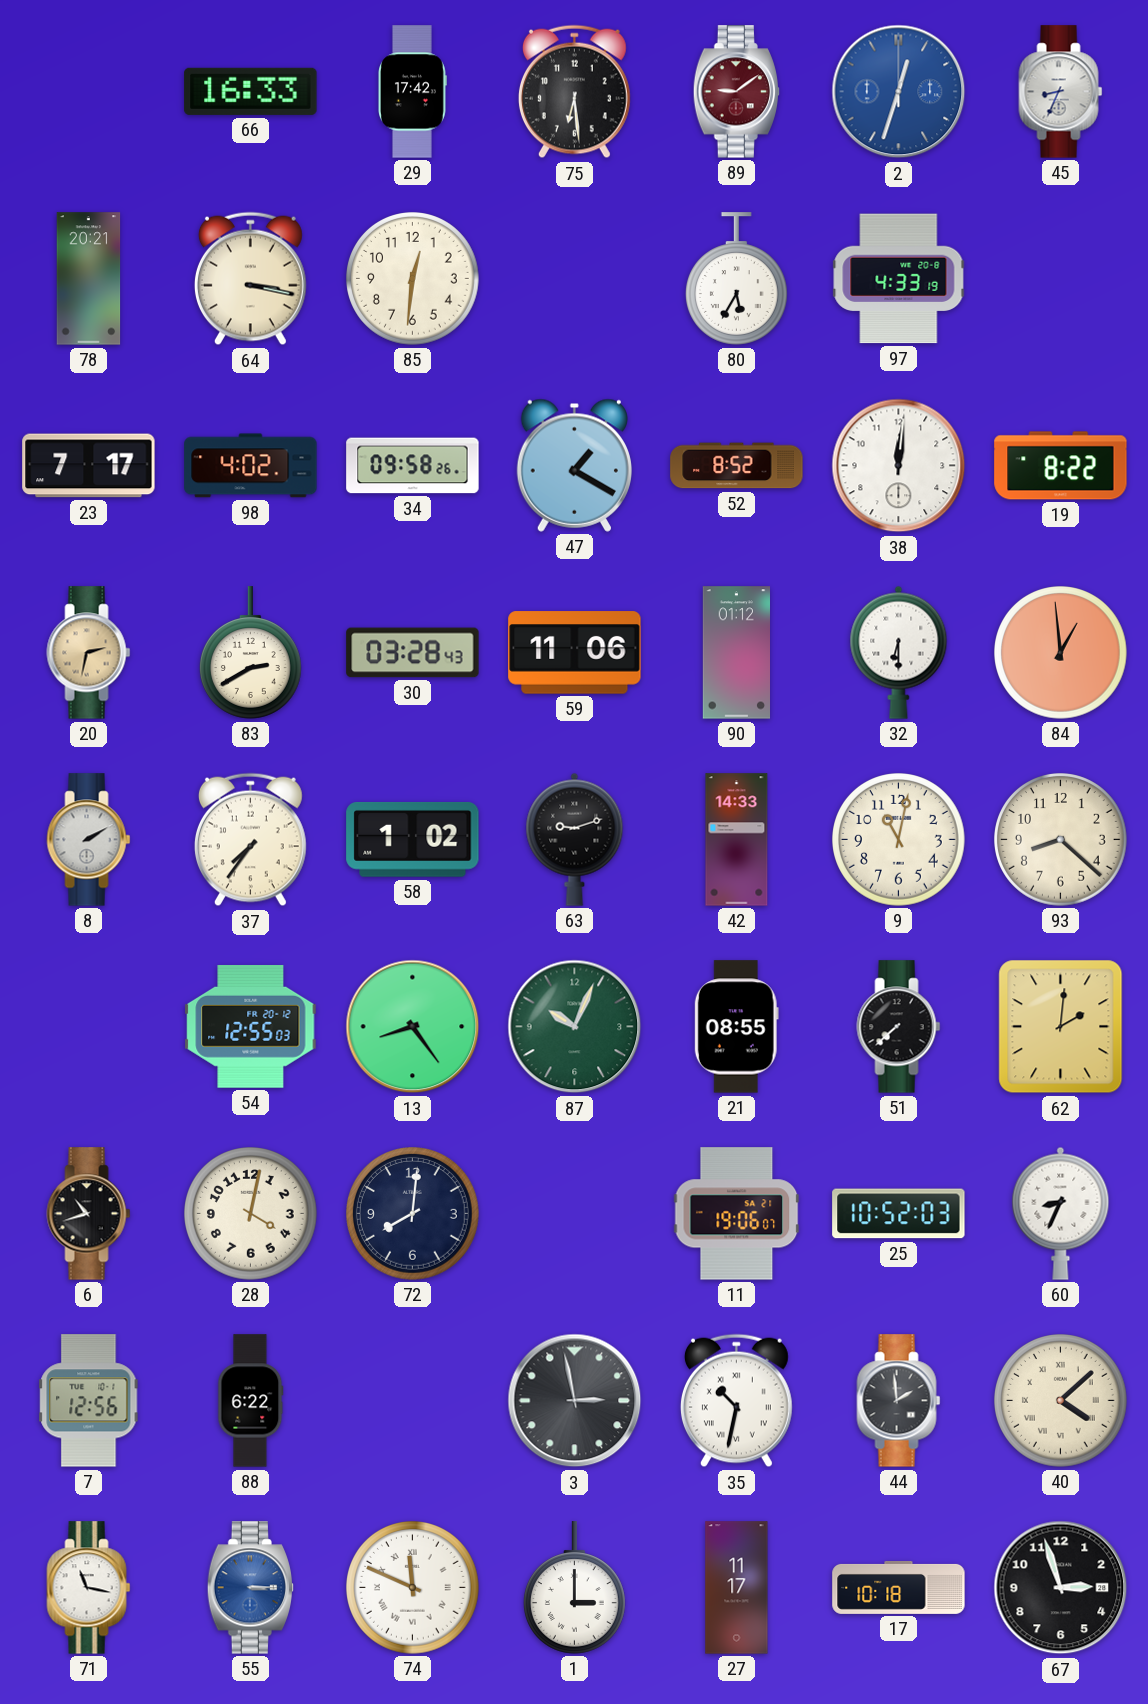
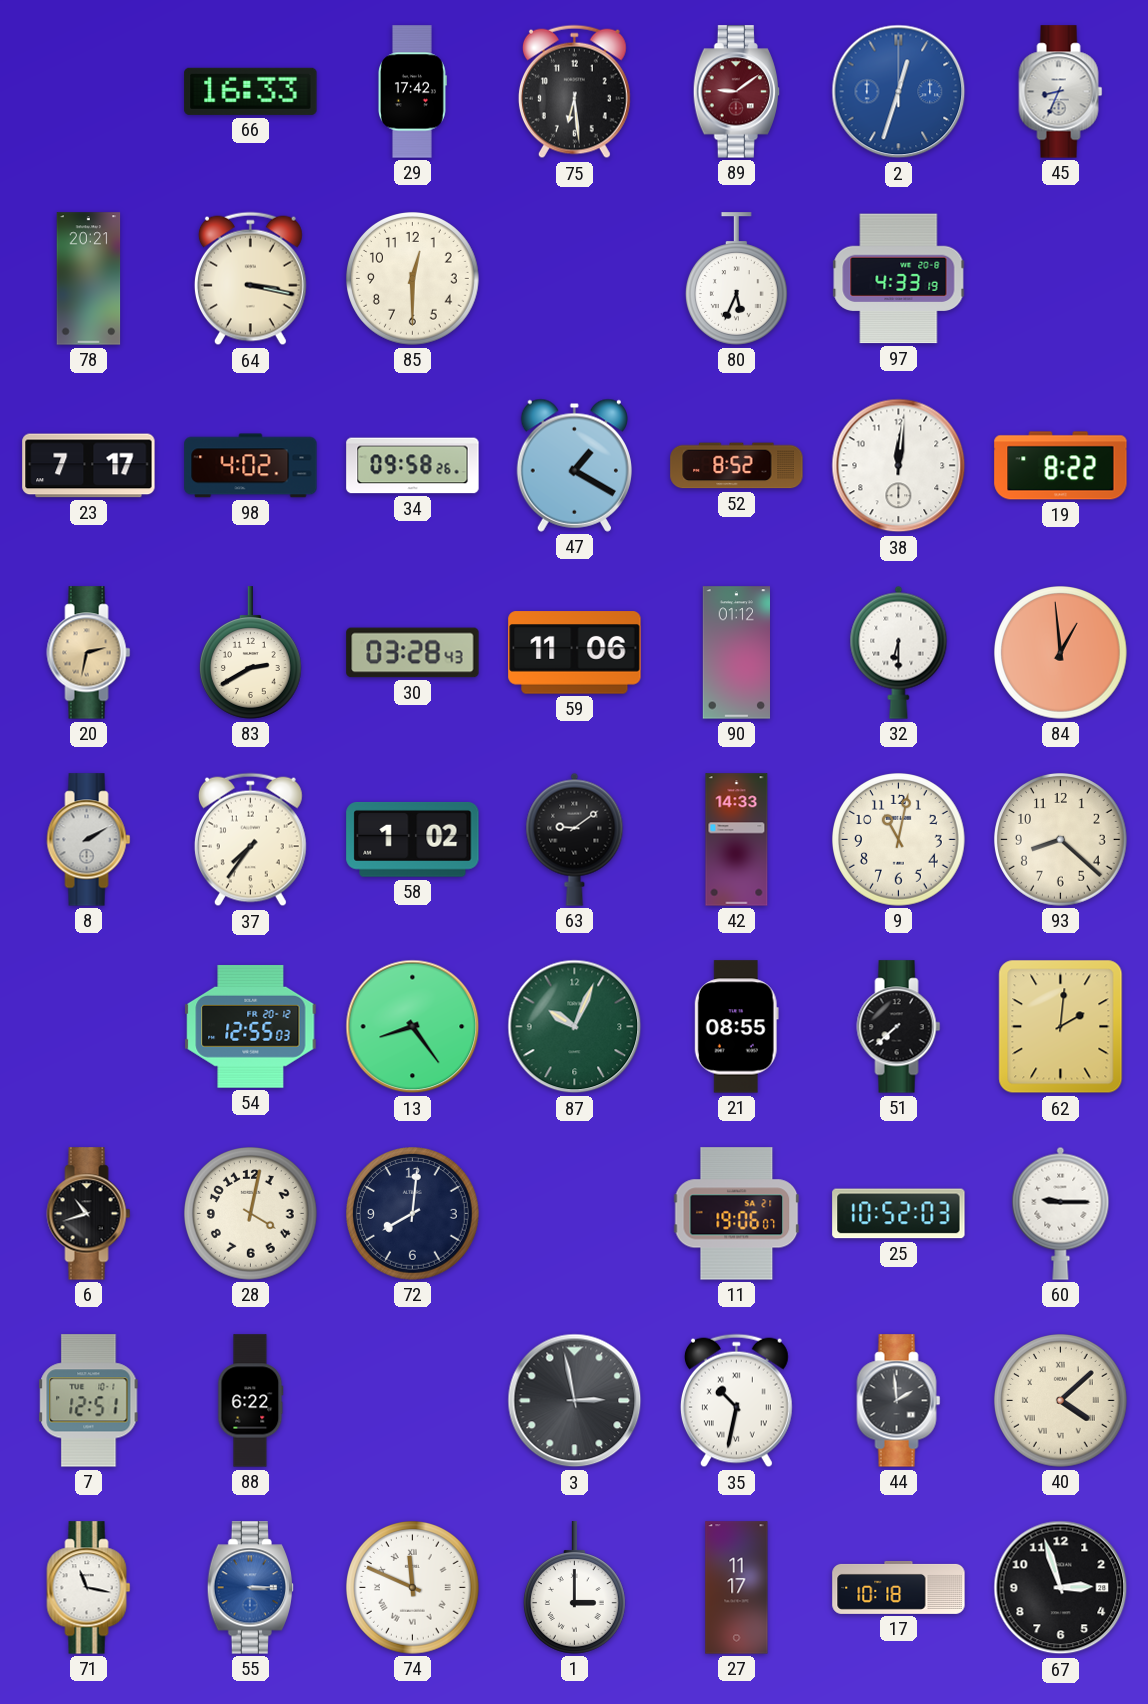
85: 12:31 -> 12:30
80: 5:35 -> 5:34
63: 9:12 -> 9:09
60: 8:34 -> 9:15
7: 12:56 -> 12:51
